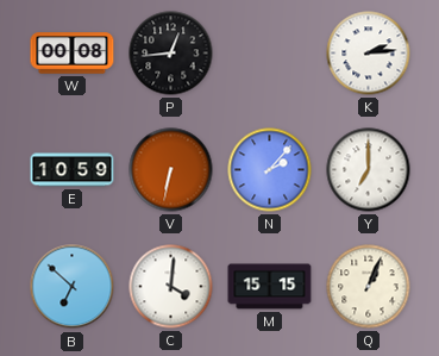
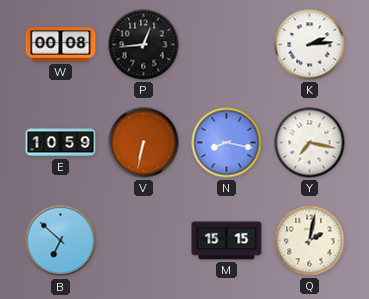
N: 2:07 -> 8:17
Y: 7:00 -> 7:17
C: 4:01 -> none
Q: 1:04 -> 2:02
